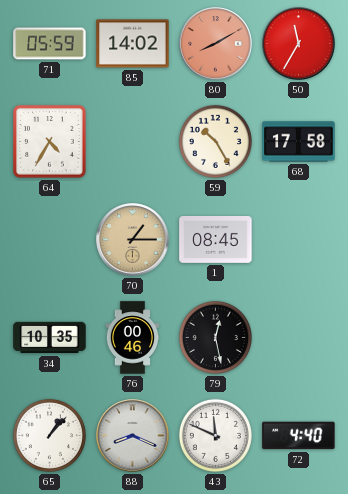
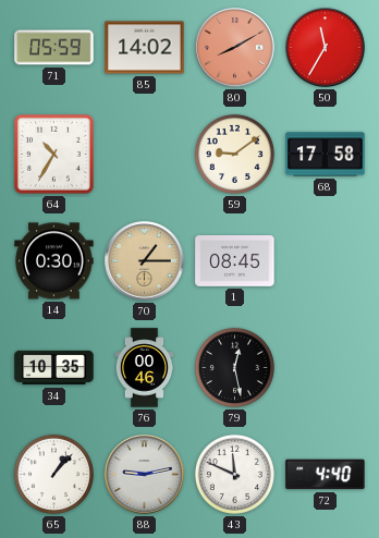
64: 4:35 -> 10:35
59: 10:25 -> 9:09
14: none -> 0:30
88: 8:19 -> 9:13
